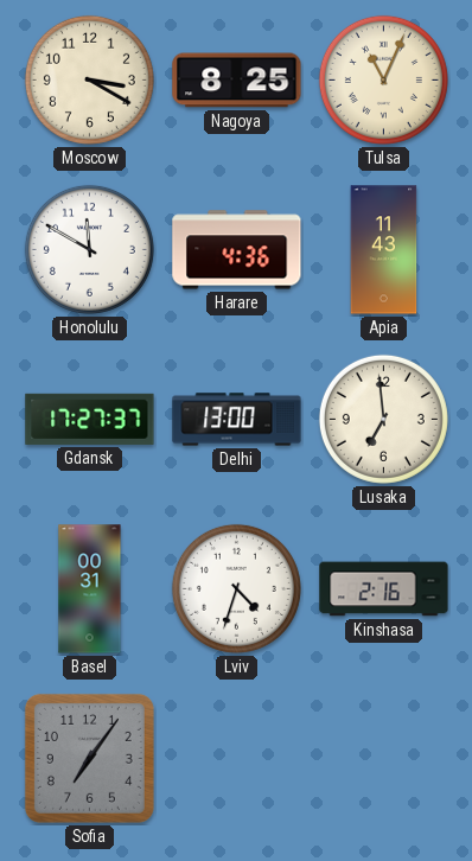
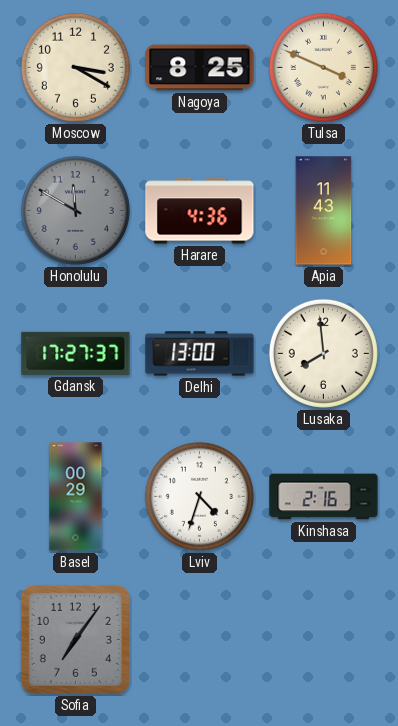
Tulsa: 11:04 -> 3:49
Honolulu dial: white -> grey
Lusaka: 6:59 -> 7:59
Basel: 00:31 -> 00:29
